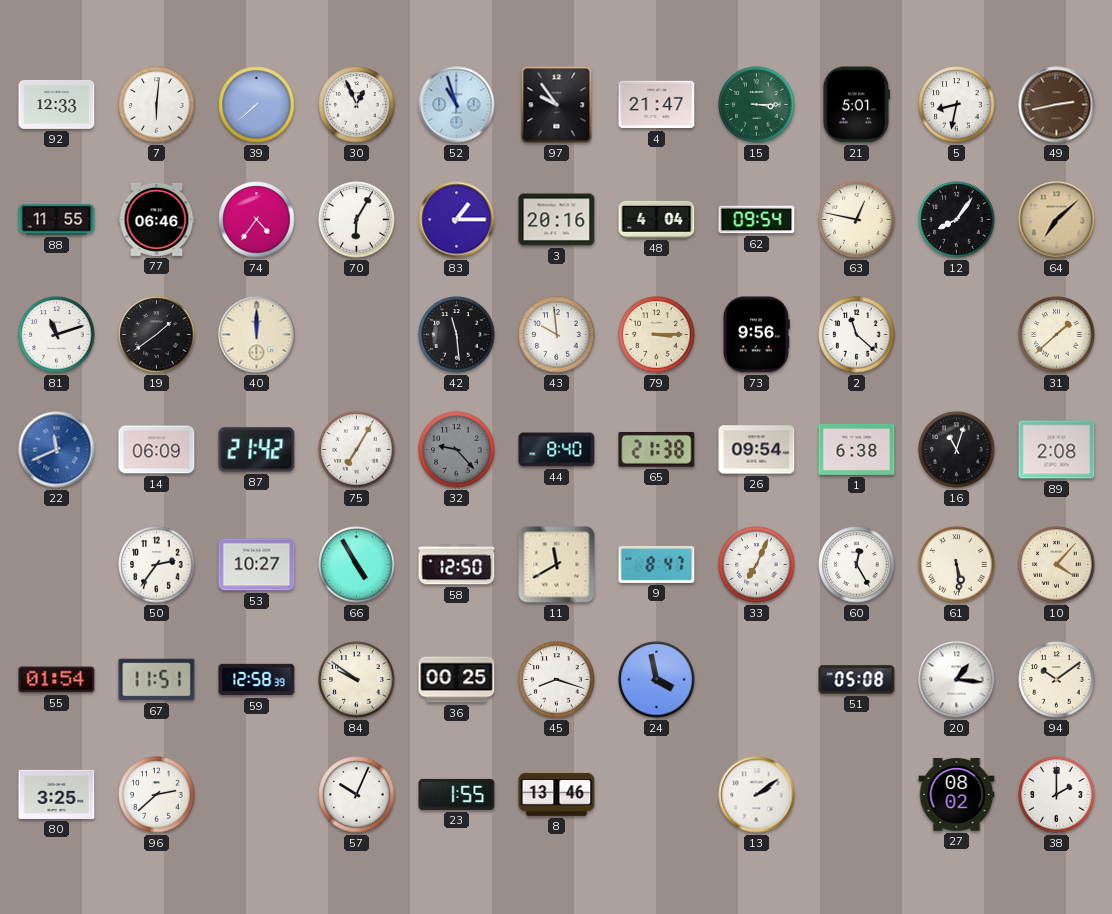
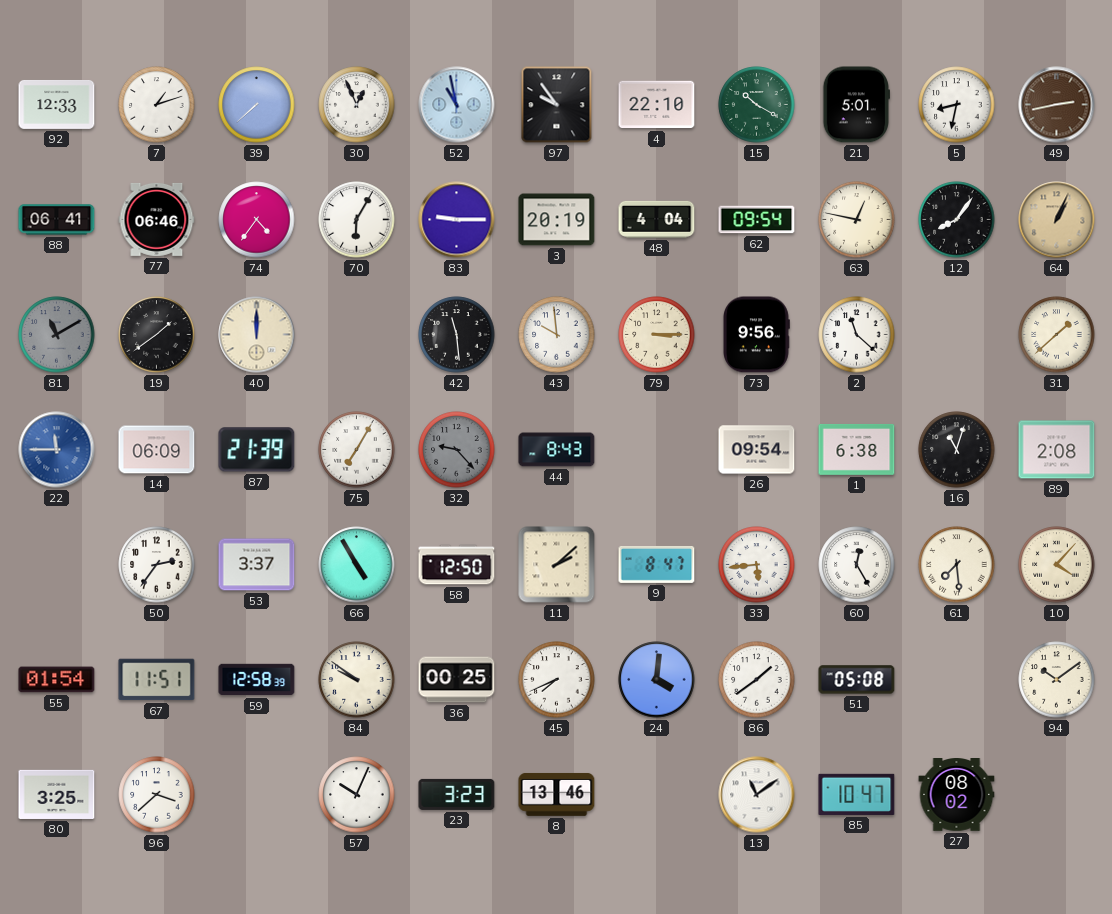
7: 6:01 -> 1:12
52: 10:57 -> 10:58
4: 21:47 -> 22:10
15: 3:15 -> 10:20
88: 11:55 -> 06:41
83: 1:15 -> 9:15
3: 20:16 -> 20:19
64: 7:08 -> 1:04
81: 11:12 -> 11:10
81 dial: white -> grey
22: 11:41 -> 11:45
87: 21:42 -> 21:39
44: 8:40 -> 8:43
65: 21:38 -> none
53: 10:27 -> 3:37
11: 11:40 -> 2:08
33: 7:04 -> 5:44
61: 5:29 -> 7:29
45: 8:18 -> 7:41
24: 3:58 -> 4:01
86: none -> 1:39
20: 1:16 -> none
96: 2:38 -> 3:38
23: 1:55 -> 3:23
13: 2:09 -> 11:09
85: none -> 10:47
38: 2:00 -> none
